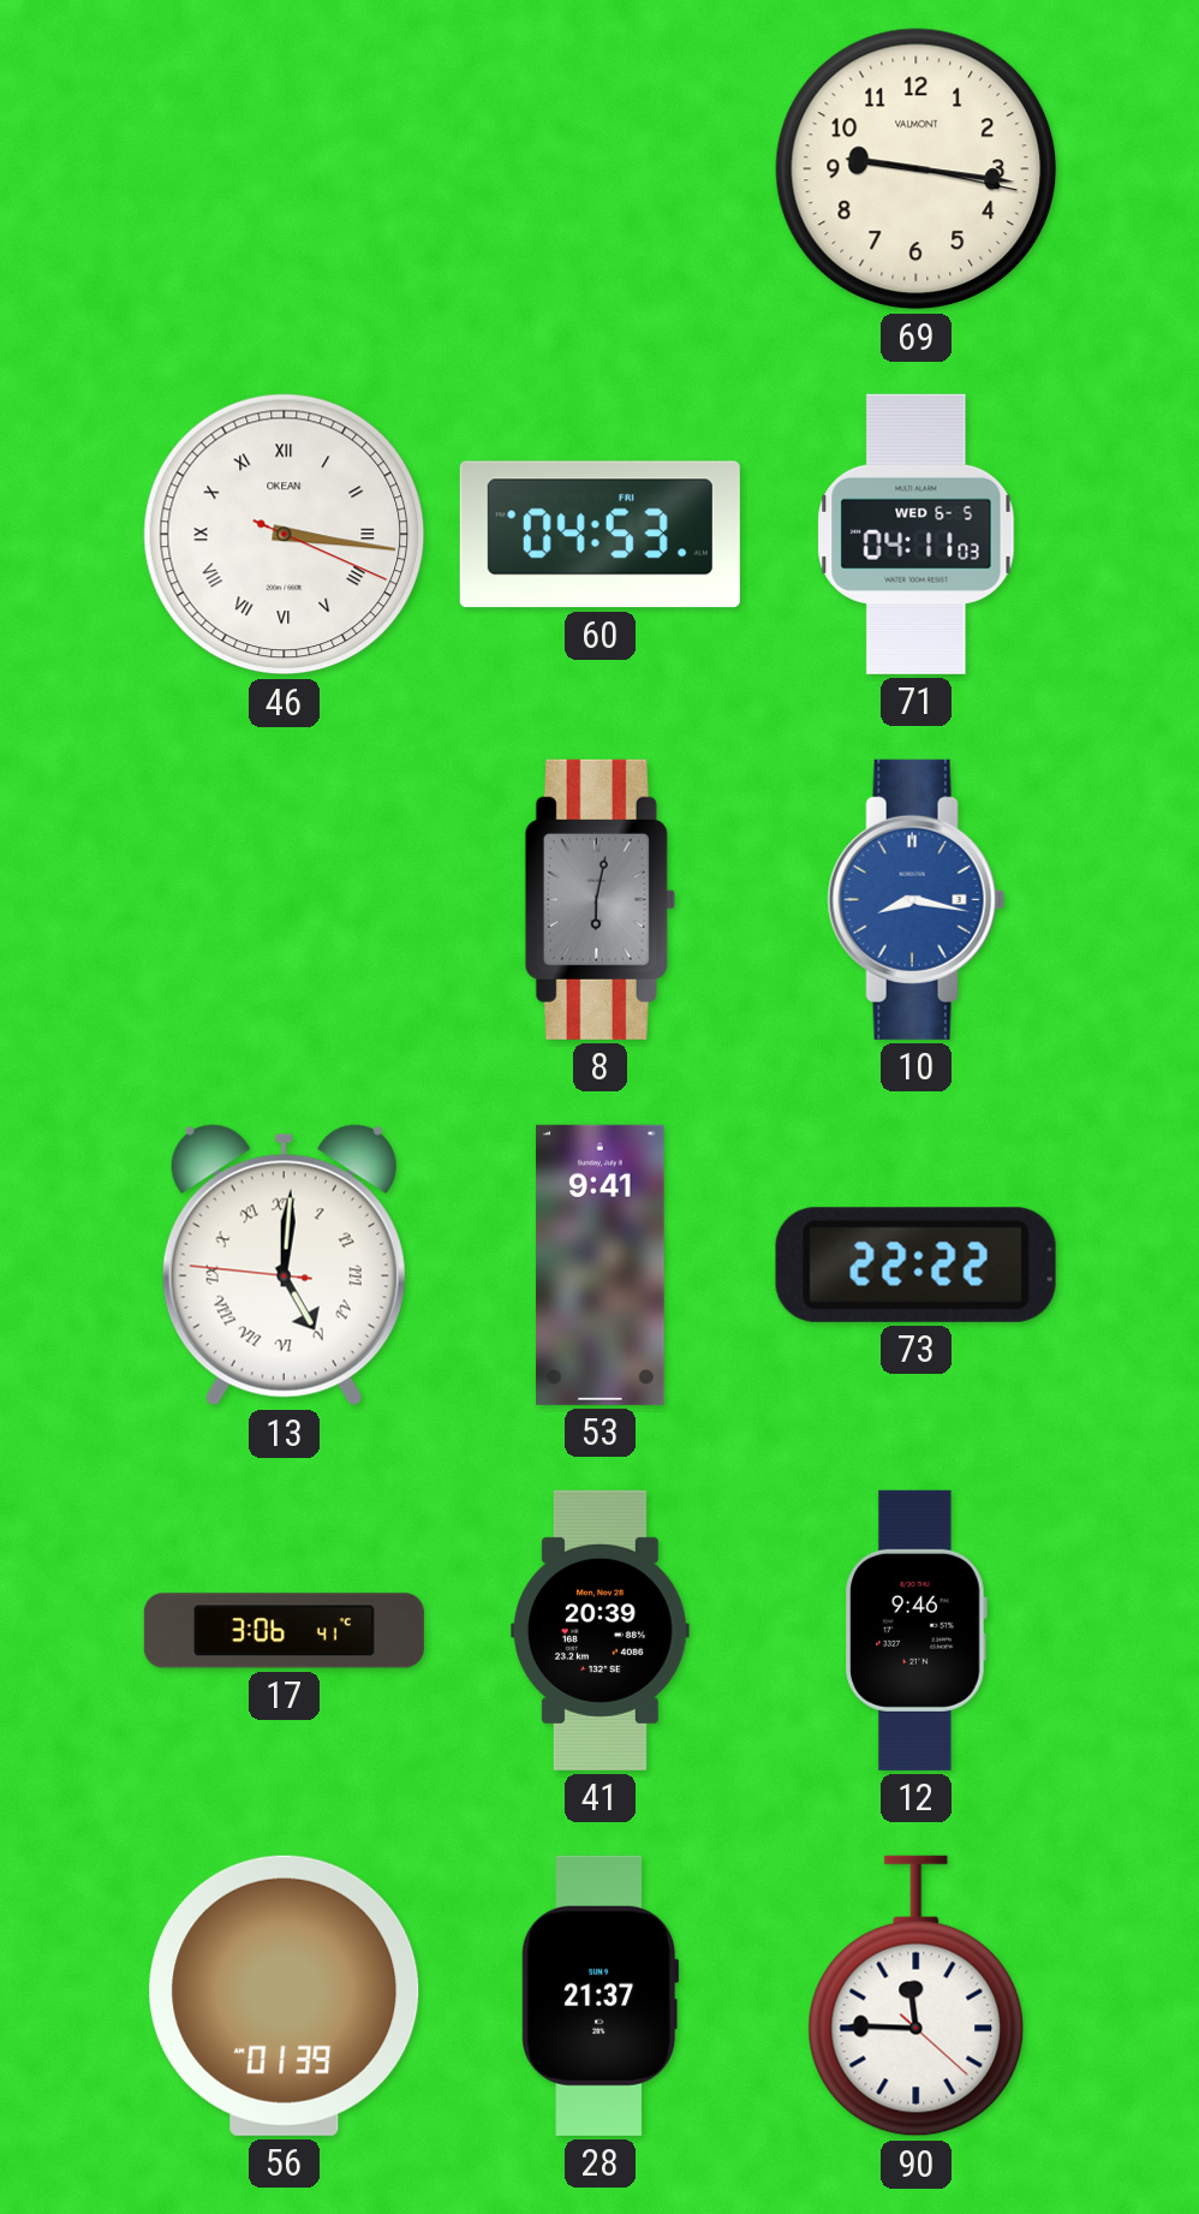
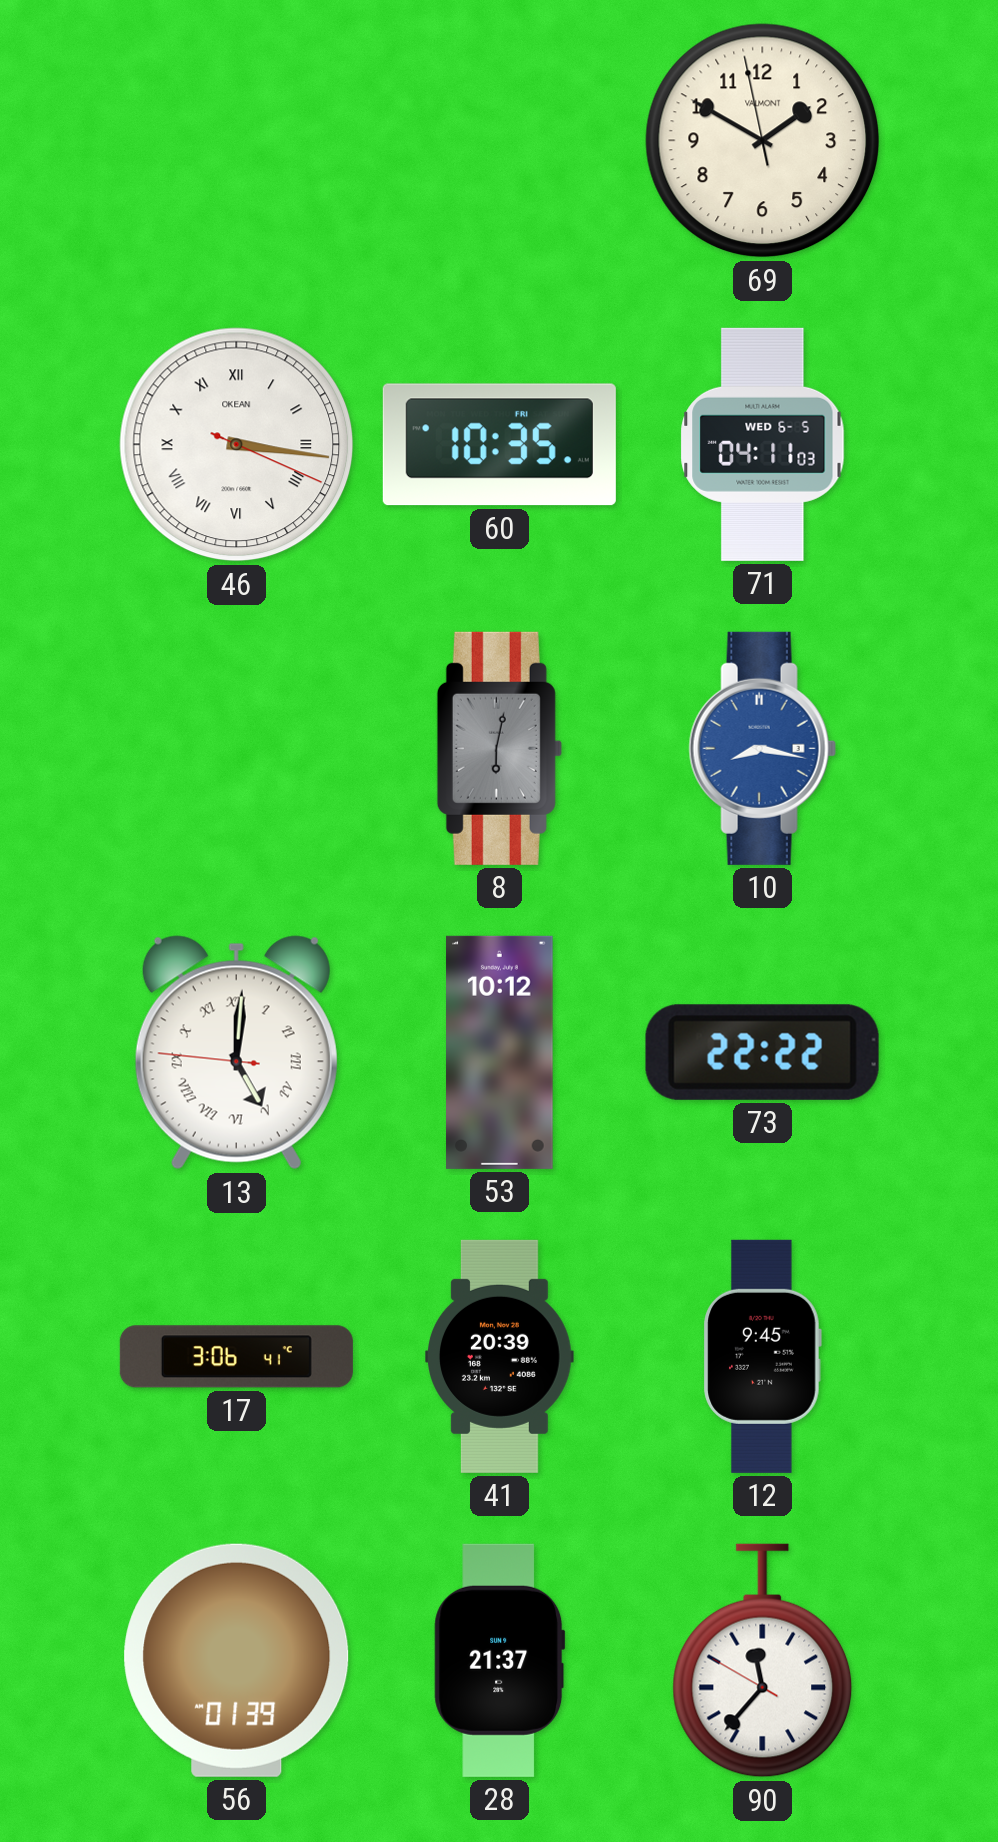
69: 9:16 -> 1:49
60: 04:53 -> 10:35
53: 9:41 -> 10:12
12: 9:46 -> 9:45
90: 11:45 -> 11:36
